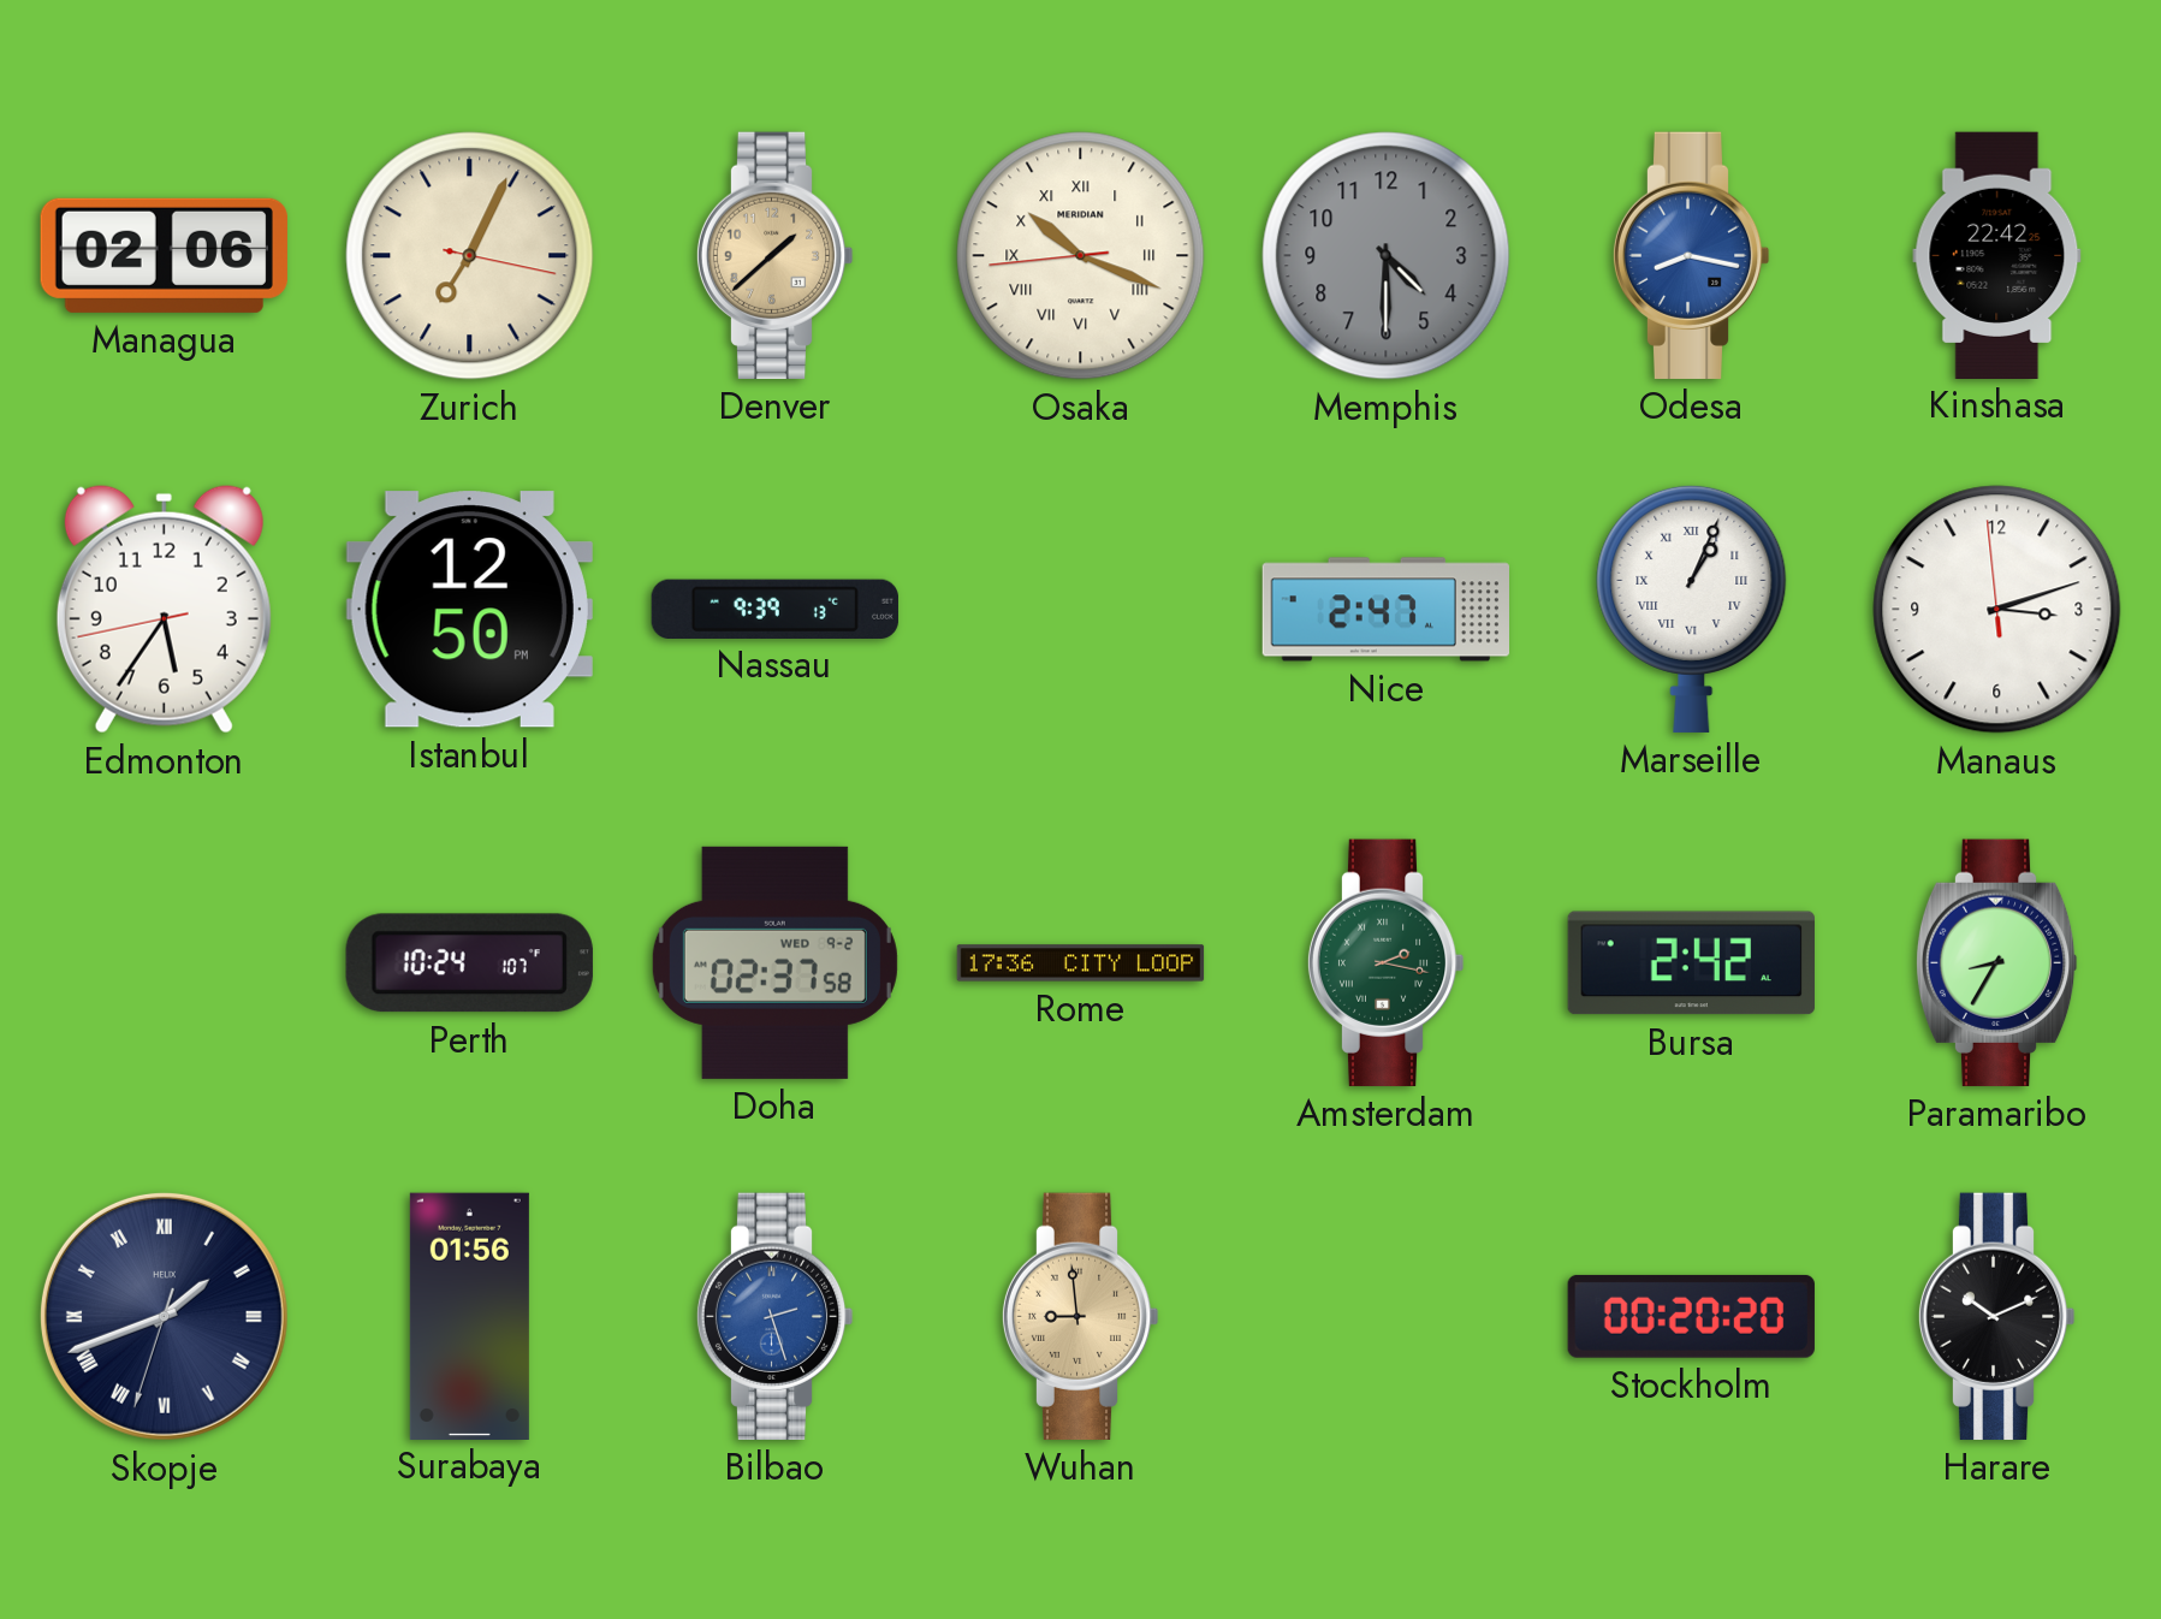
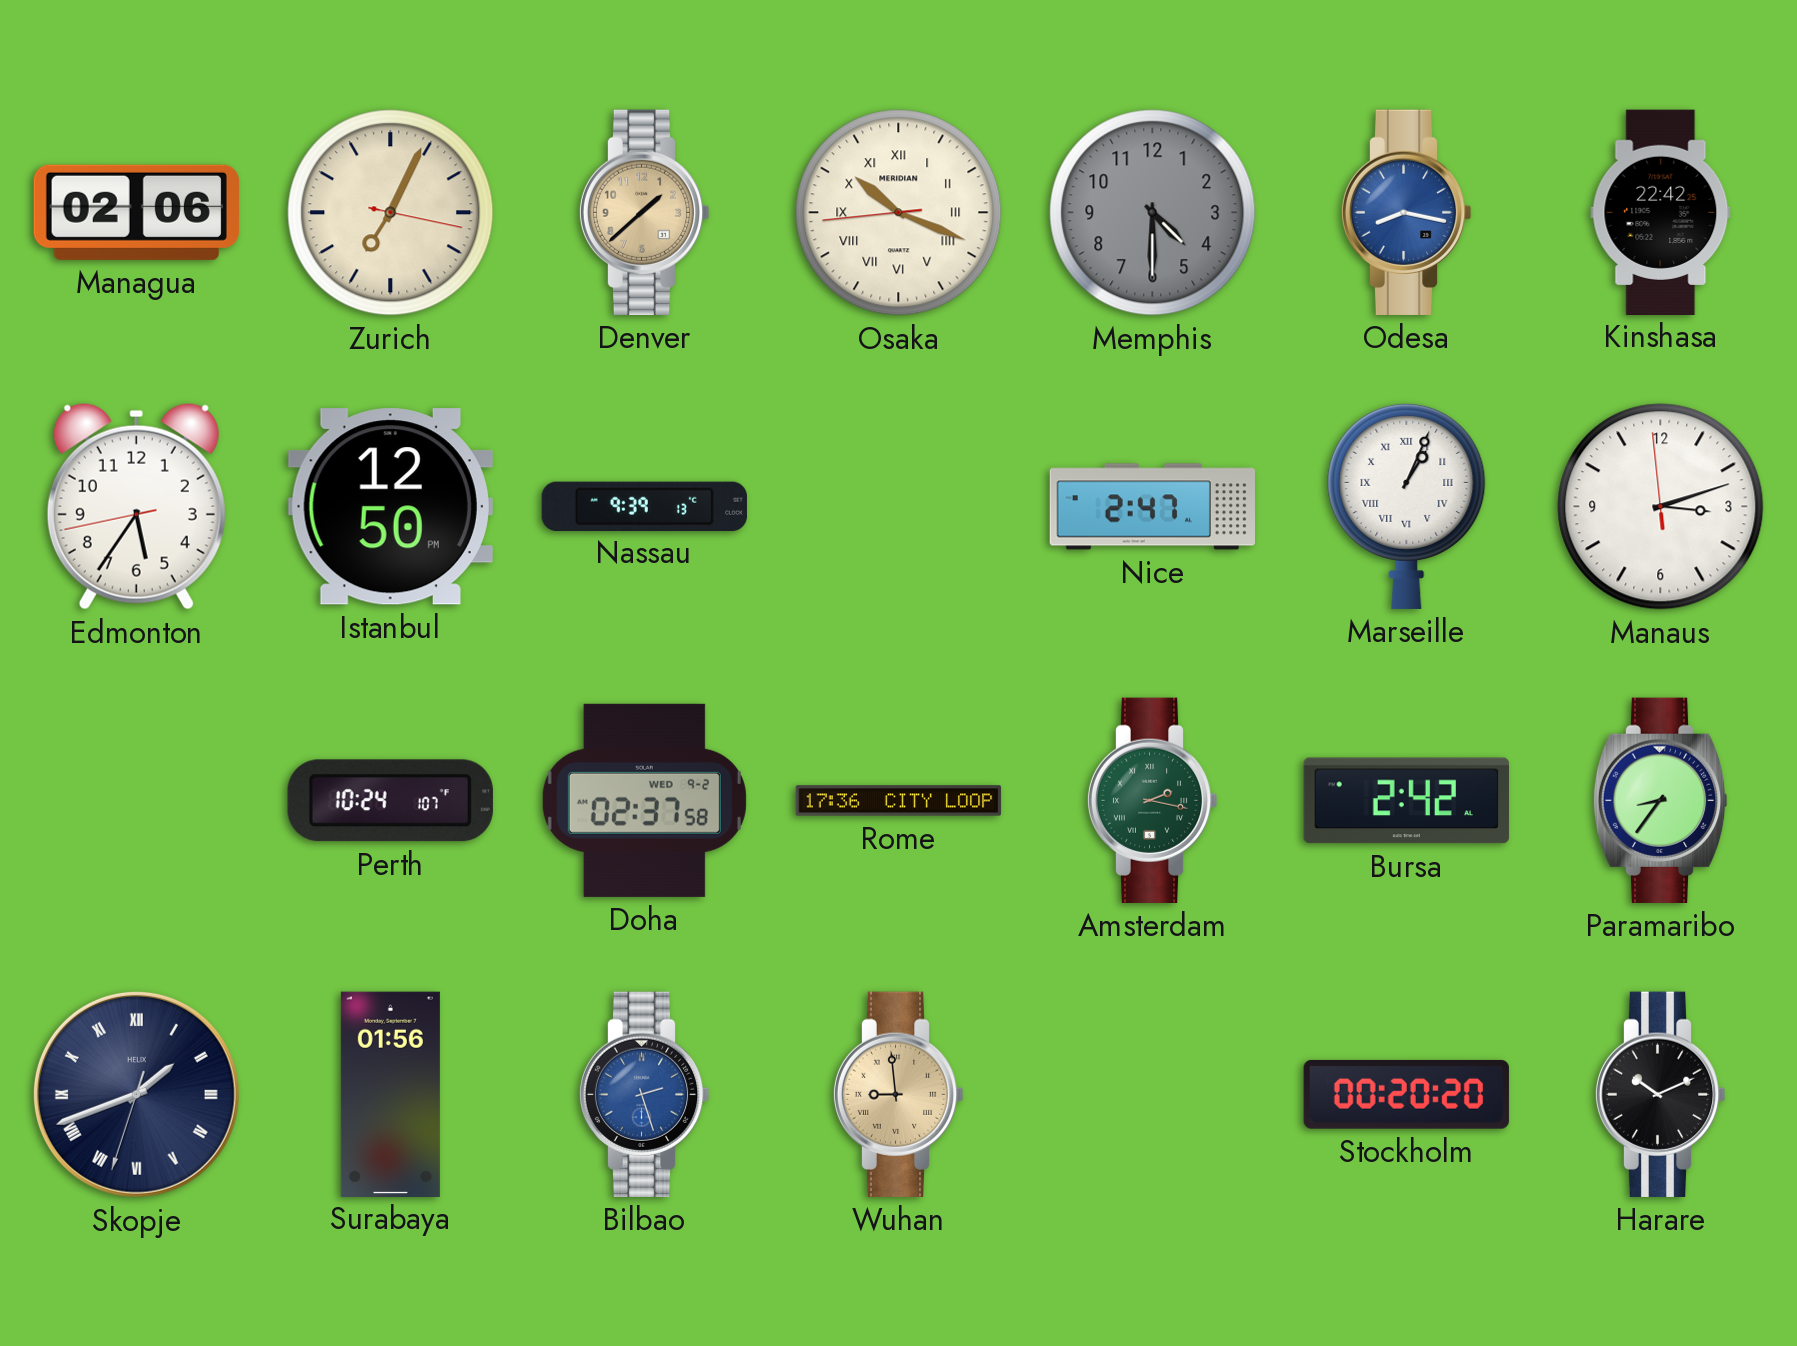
Paramaribo: 8:35 -> 8:36
